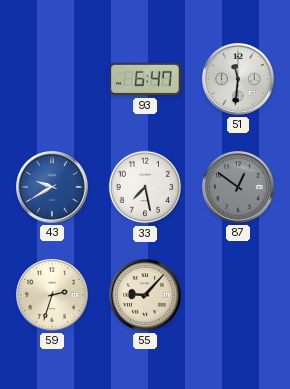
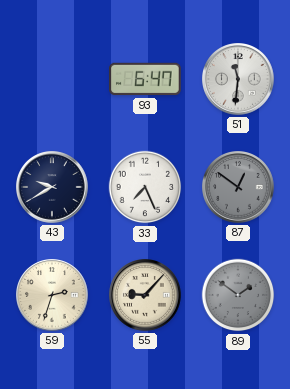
43 dial: blue -> navy
33: 7:28 -> 7:26
89: none -> 1:51
